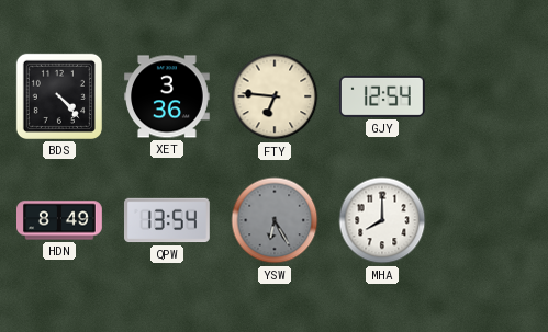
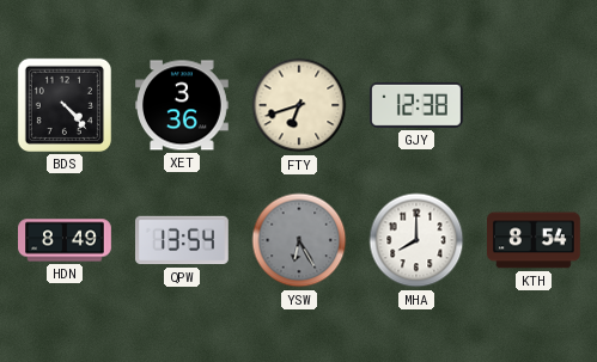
FTY: 6:46 -> 6:42
GJY: 12:54 -> 12:38
KTH: none -> 8:54
